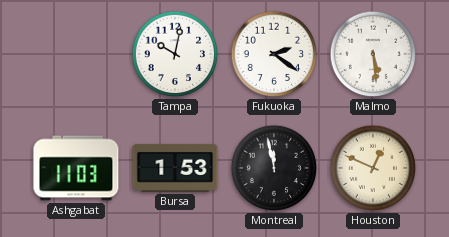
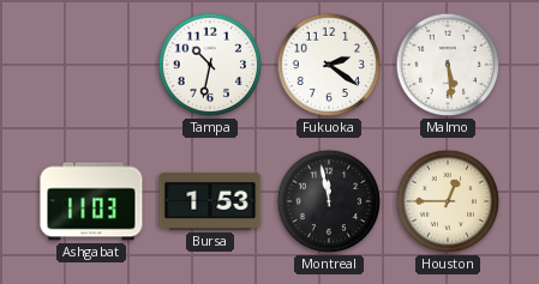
Tampa: 10:02 -> 10:32
Houston: 12:49 -> 12:45
